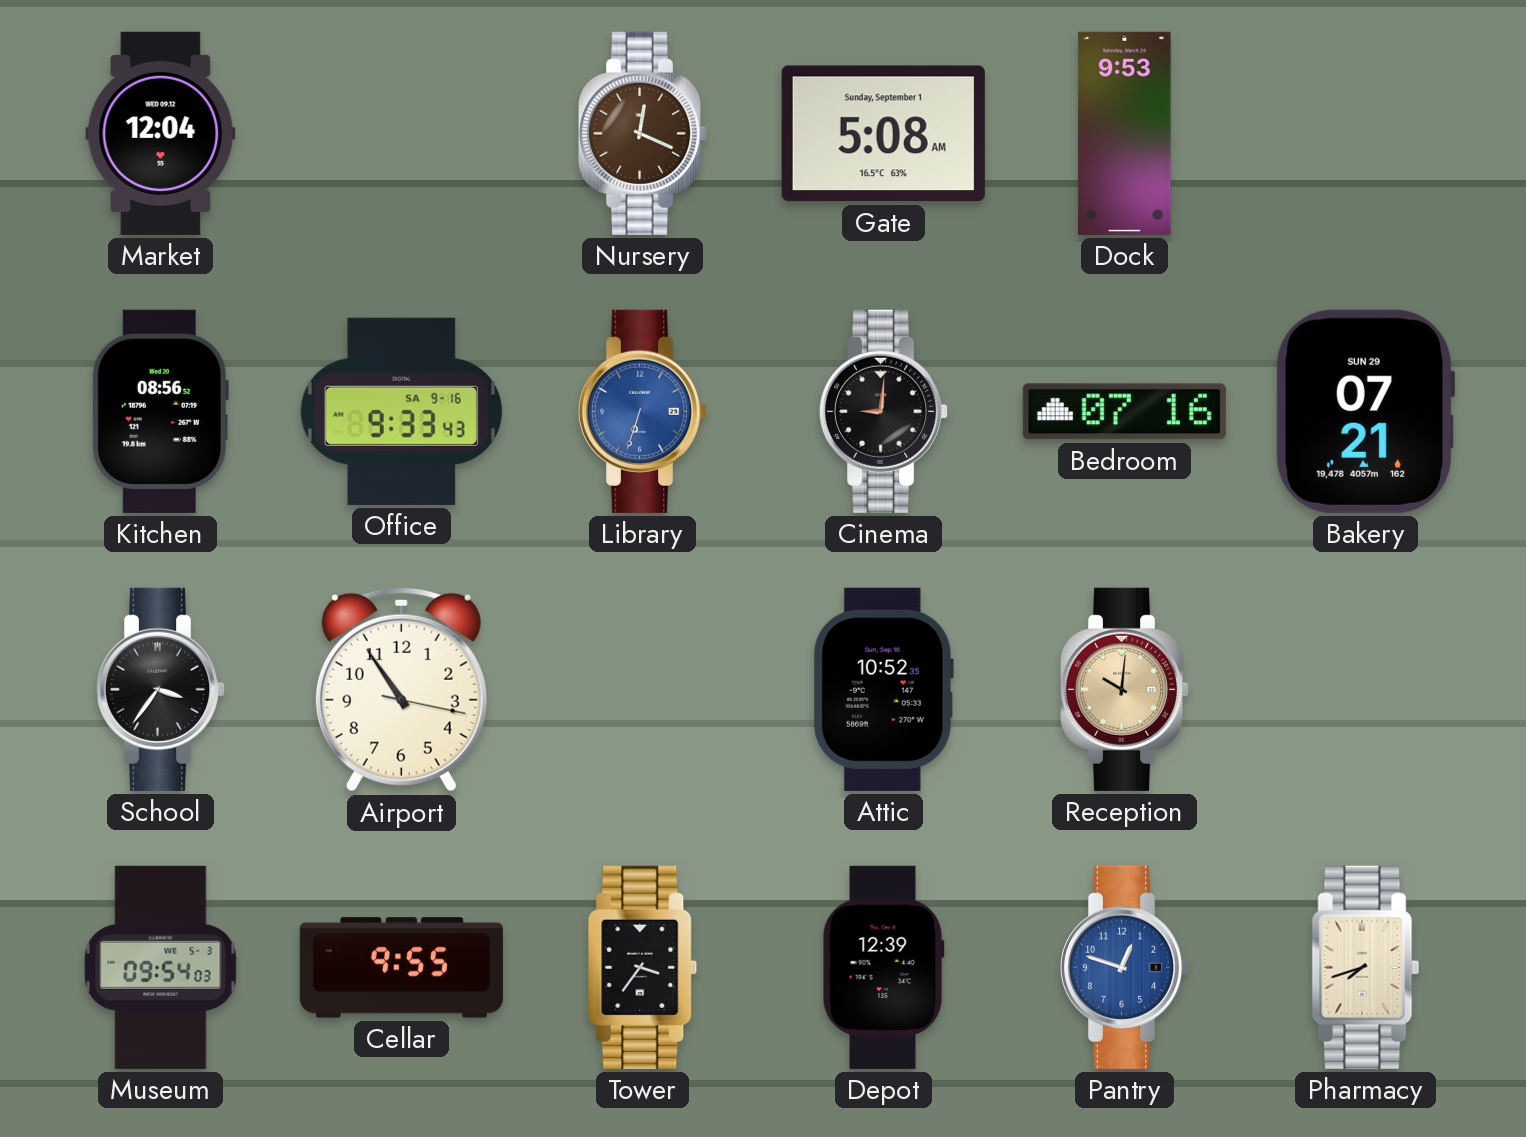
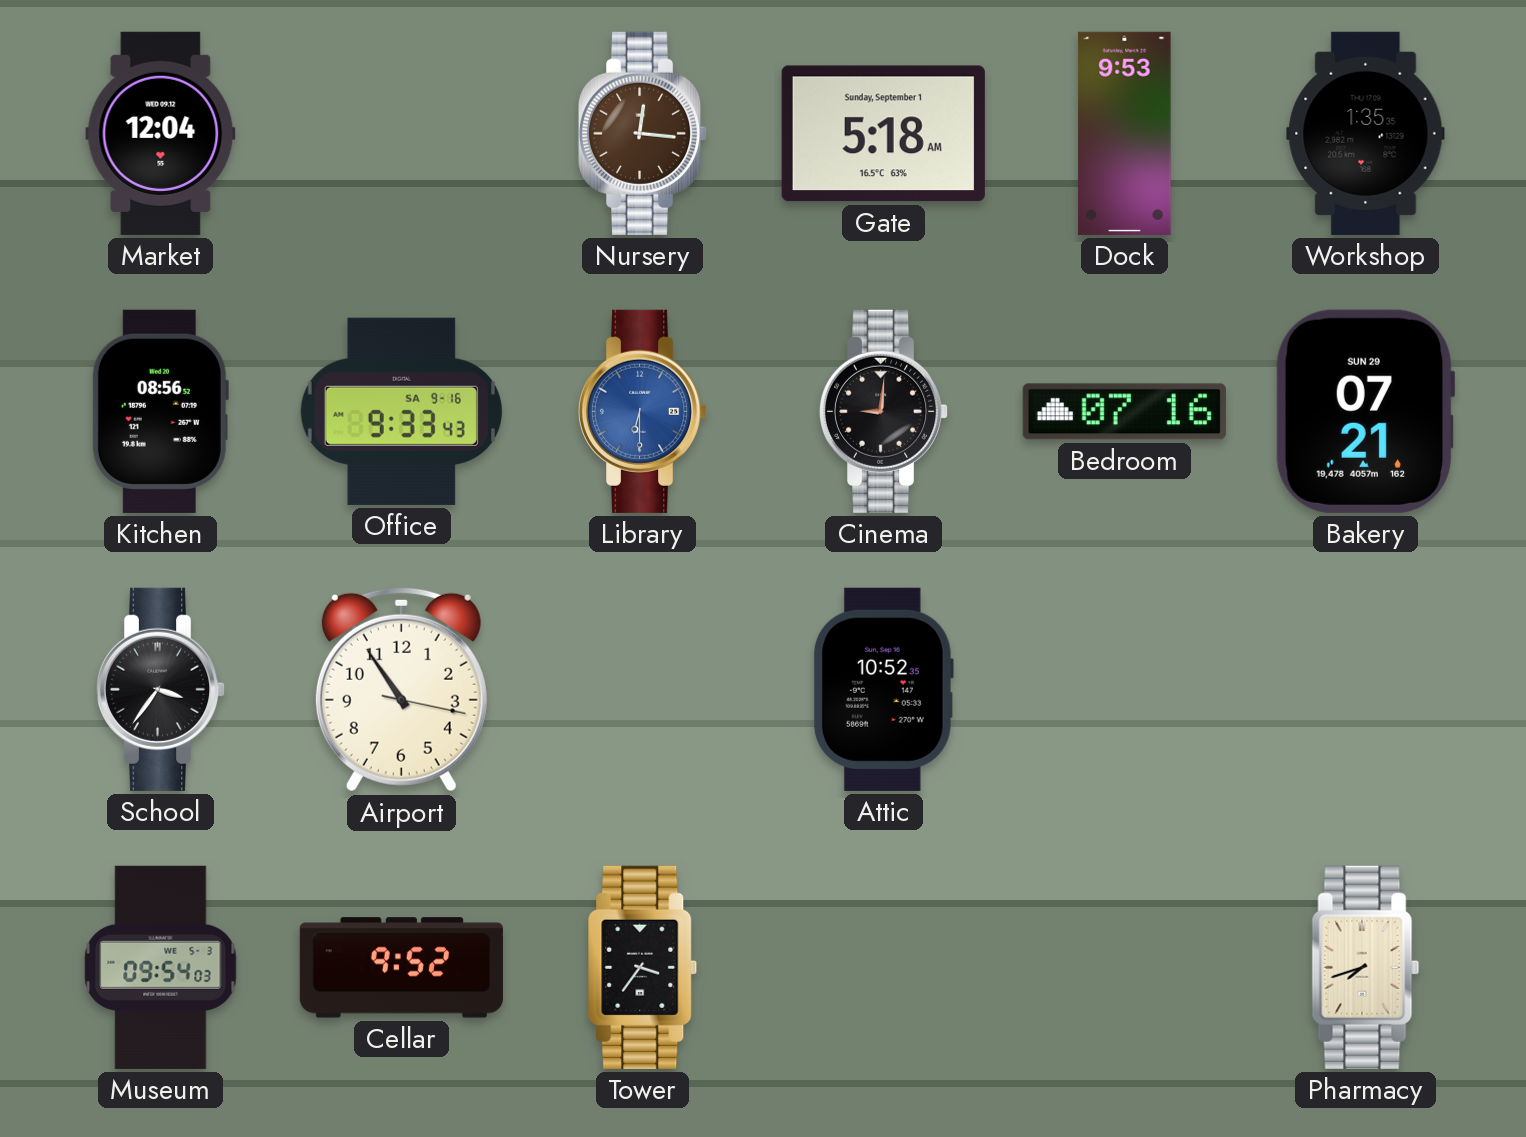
Nursery: 12:19 -> 12:16
Gate: 5:08 -> 5:18
Workshop: none -> 1:35
Library: 6:33 -> 6:30
Reception: 10:01 -> none
Cellar: 9:55 -> 9:52
Depot: 12:39 -> none
Pantry: 12:48 -> none
